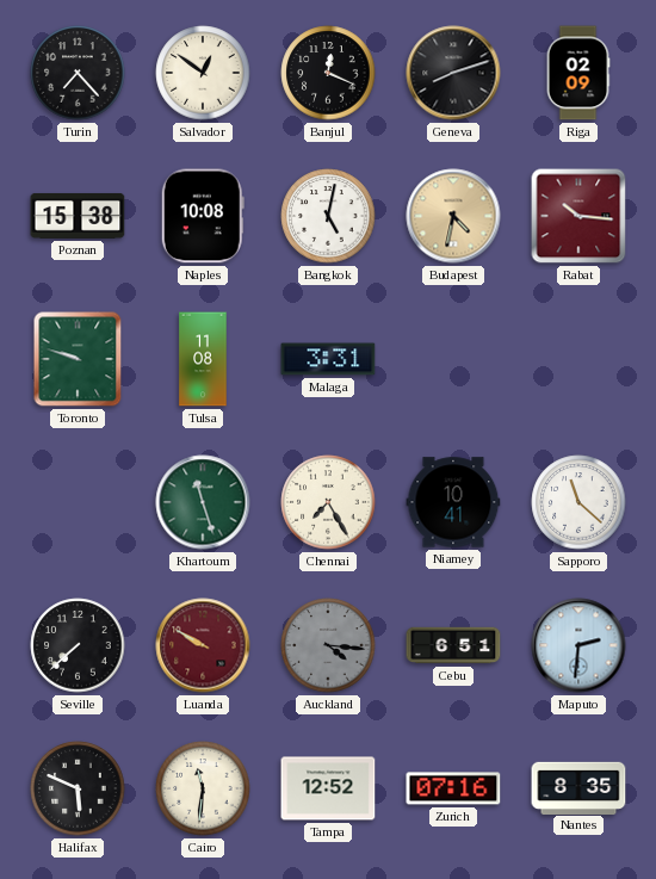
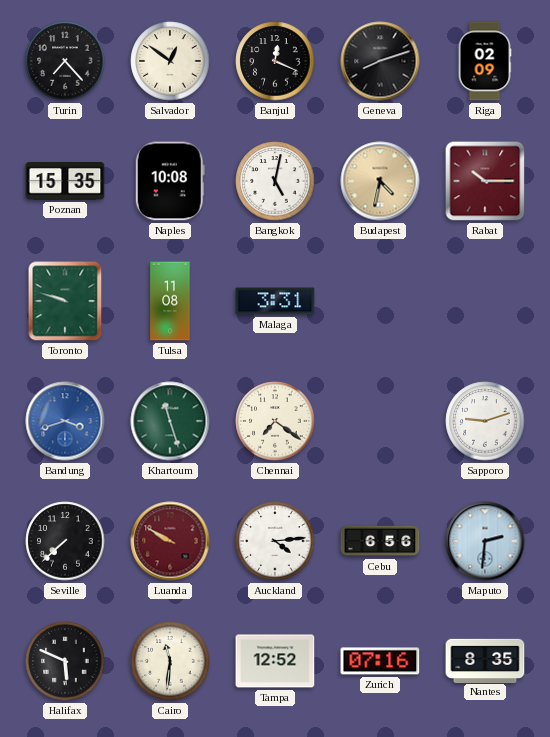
Poznan: 15:38 -> 15:35
Rabat: 10:16 -> 10:15
Bandung: none -> 3:42
Chennai: 7:25 -> 7:21
Niamey: 10:41 -> none
Sapporo: 11:22 -> 9:12
Auckland: 4:16 -> 4:14
Auckland dial: grey -> white
Cebu: 6:51 -> 6:56
